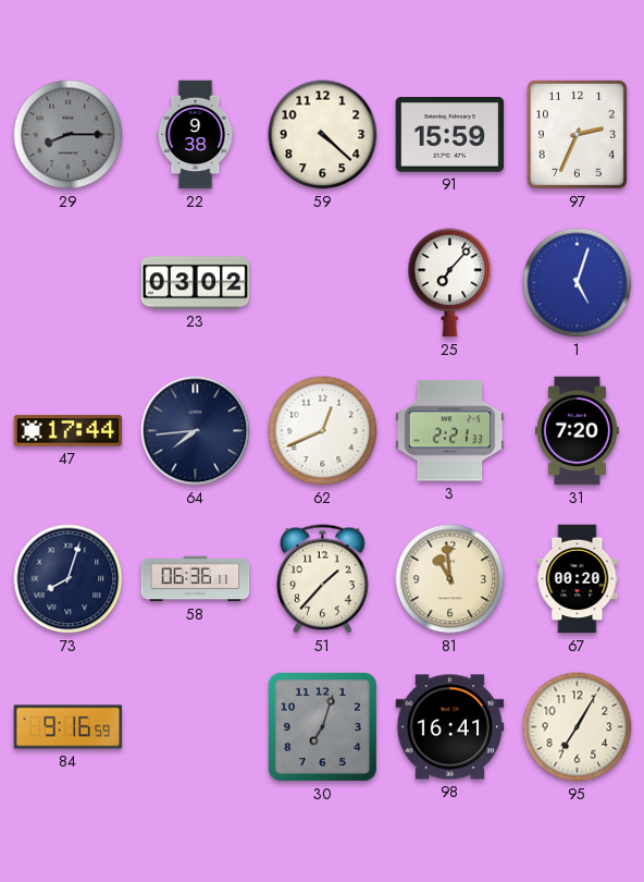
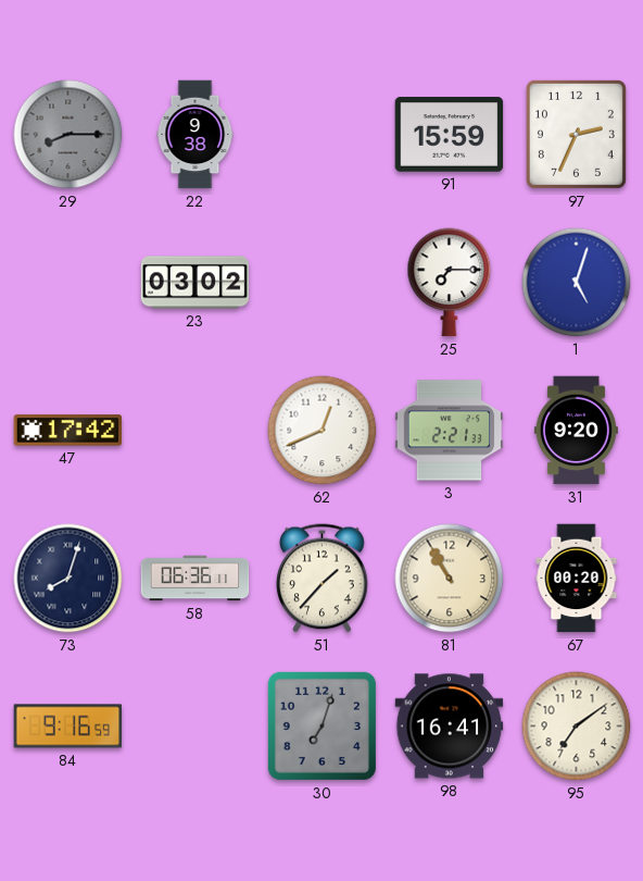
59: 4:22 -> none
25: 7:07 -> 7:15
47: 17:44 -> 17:42
64: 7:44 -> none
31: 7:20 -> 9:20
81: 10:59 -> 10:55
95: 7:05 -> 7:09
